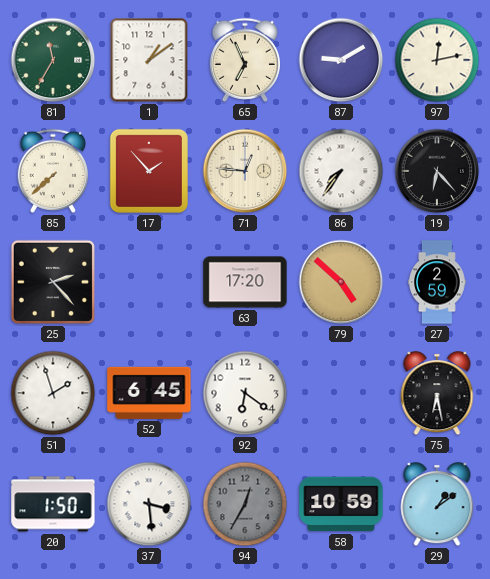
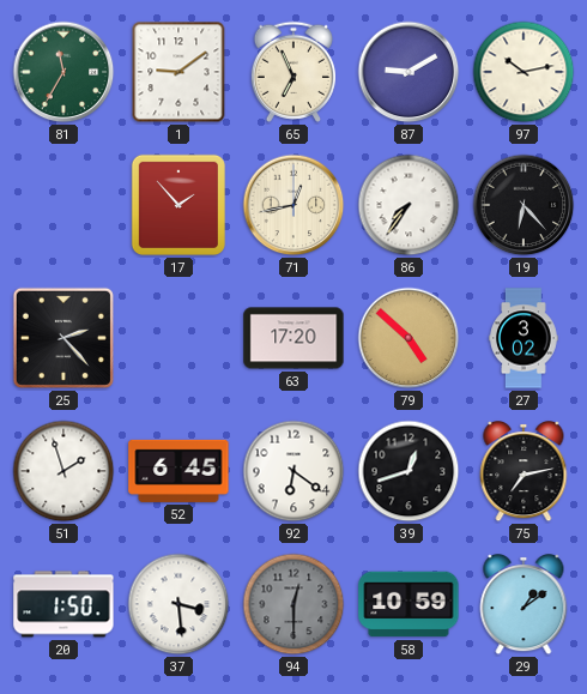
1: 1:09 -> 9:09
97: 12:13 -> 10:13
85: 7:38 -> none
71: 12:46 -> 12:43
27: 2:59 -> 3:02
39: none -> 12:42
75: 6:28 -> 7:13
94: 12:35 -> 12:30
